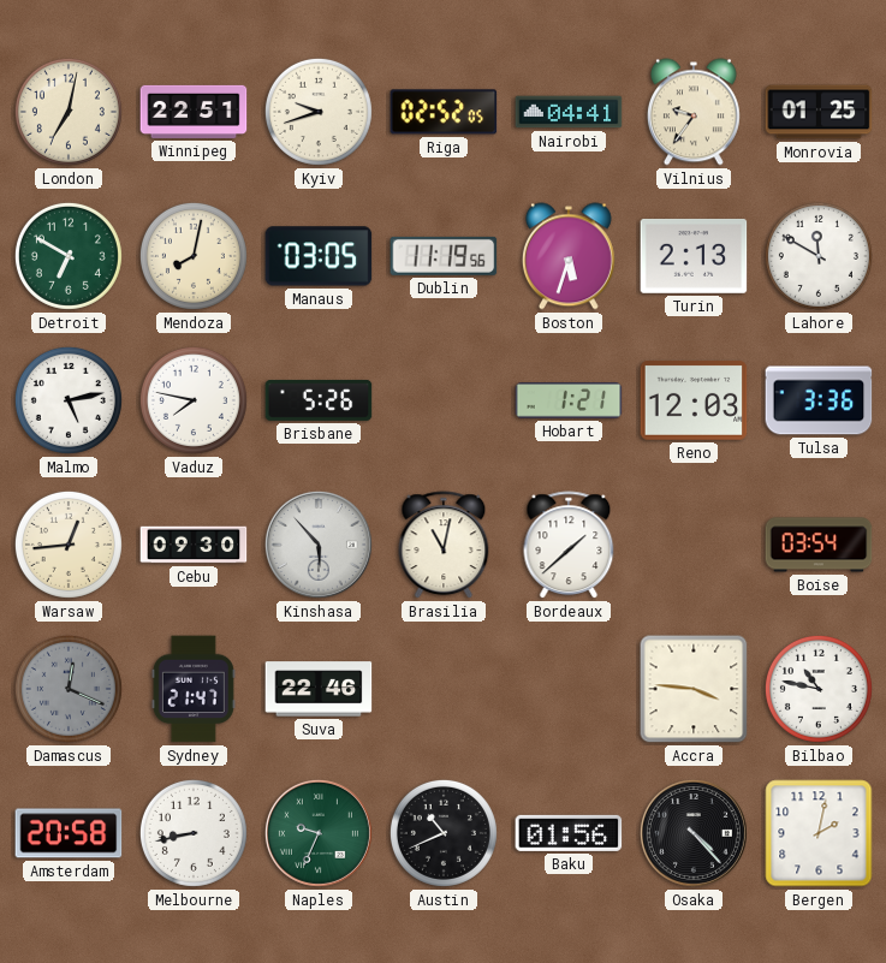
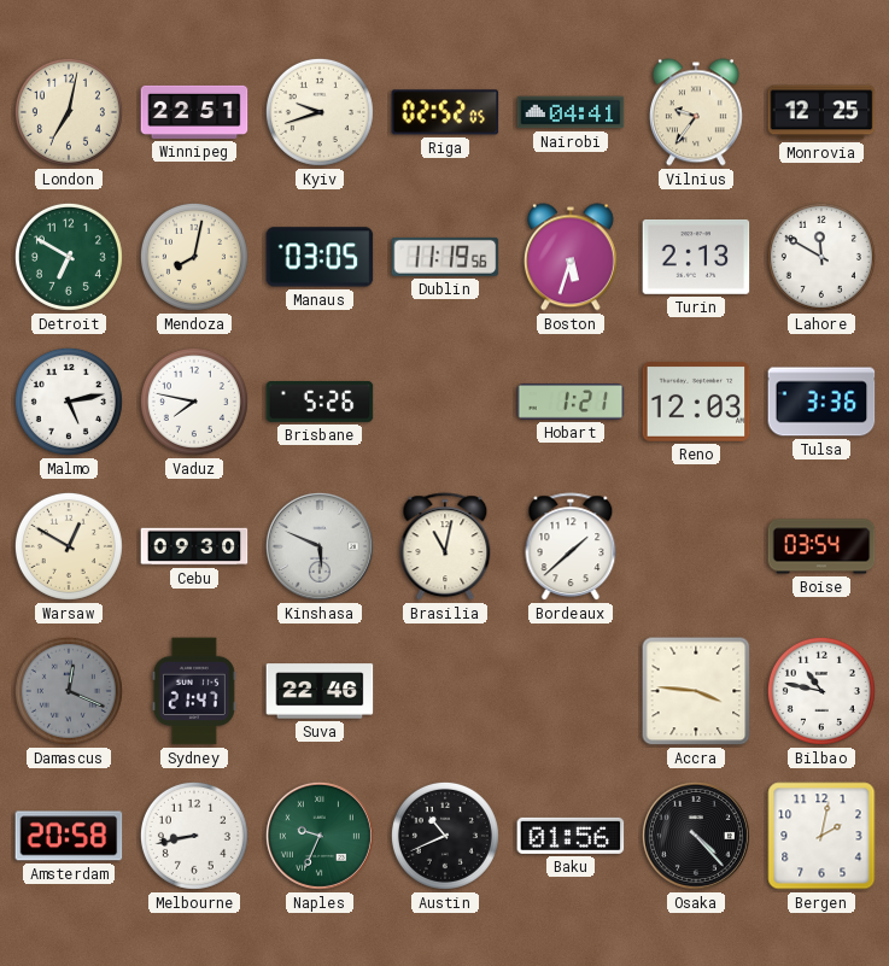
Monrovia: 01:25 -> 12:25
Warsaw: 12:44 -> 12:50
Kinshasa: 5:53 -> 5:49
